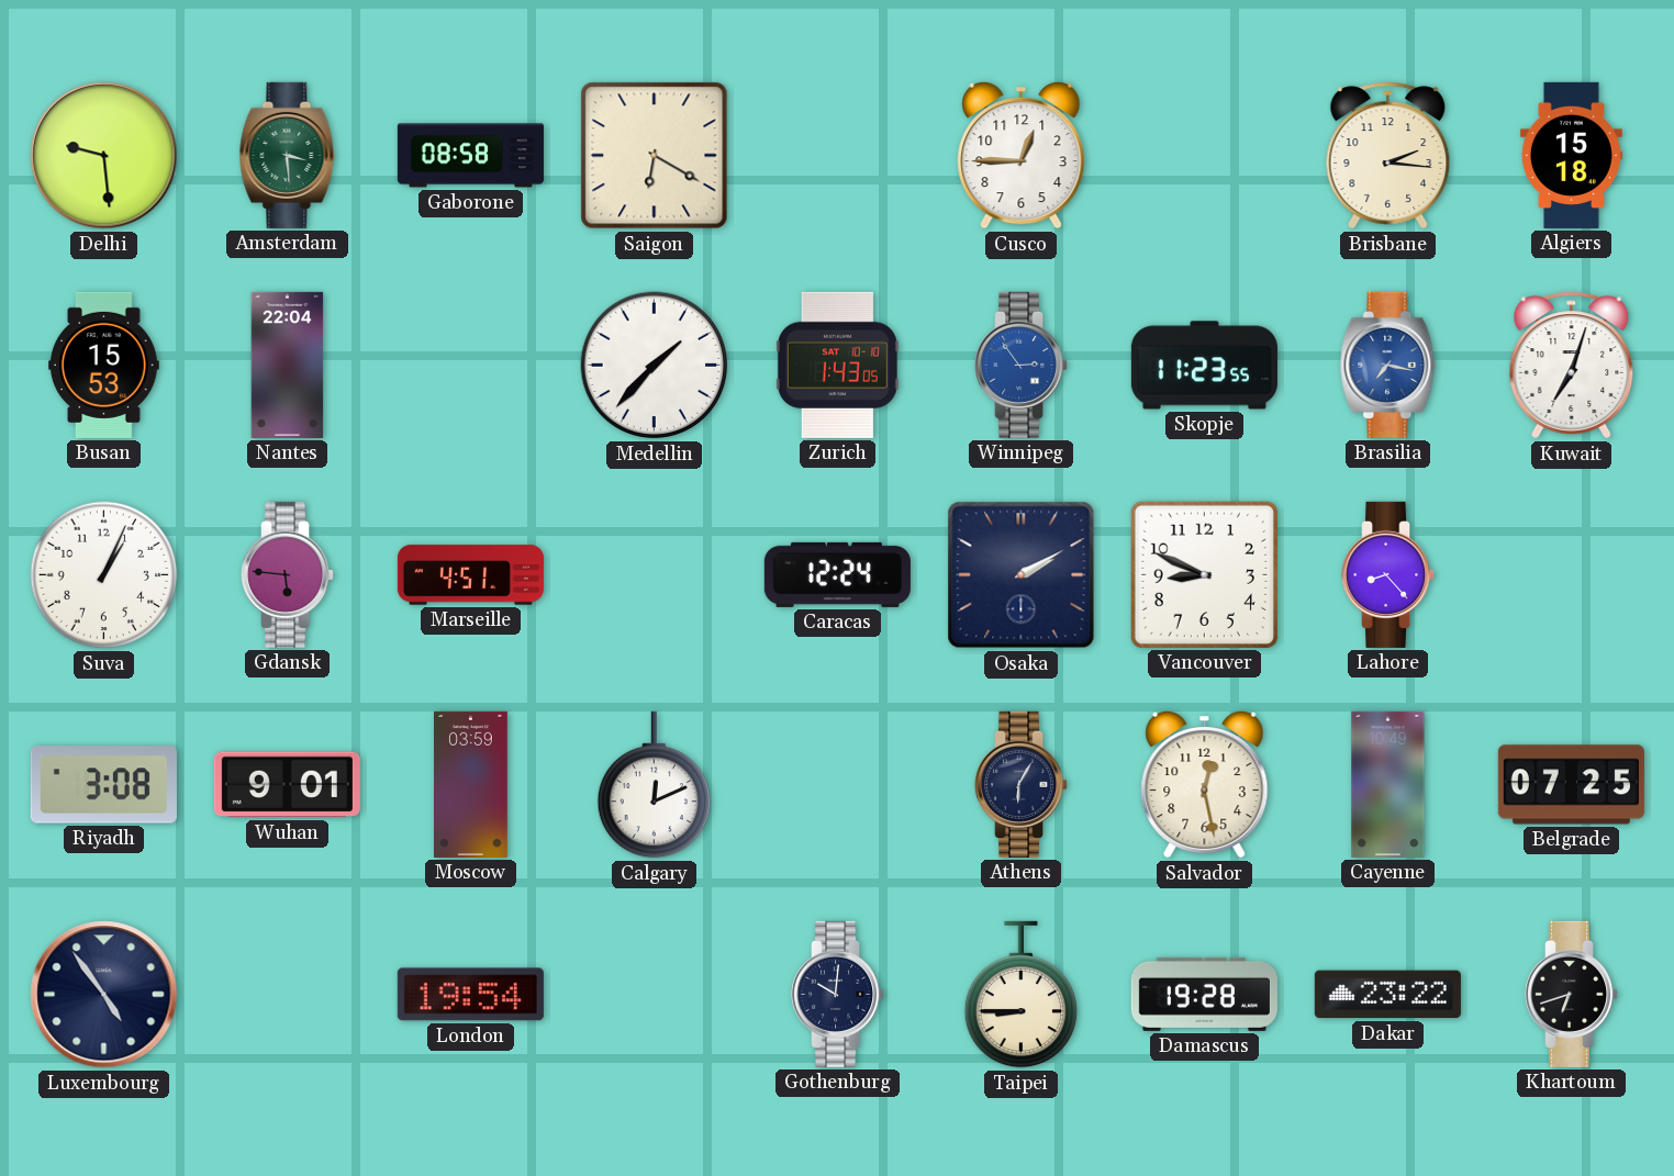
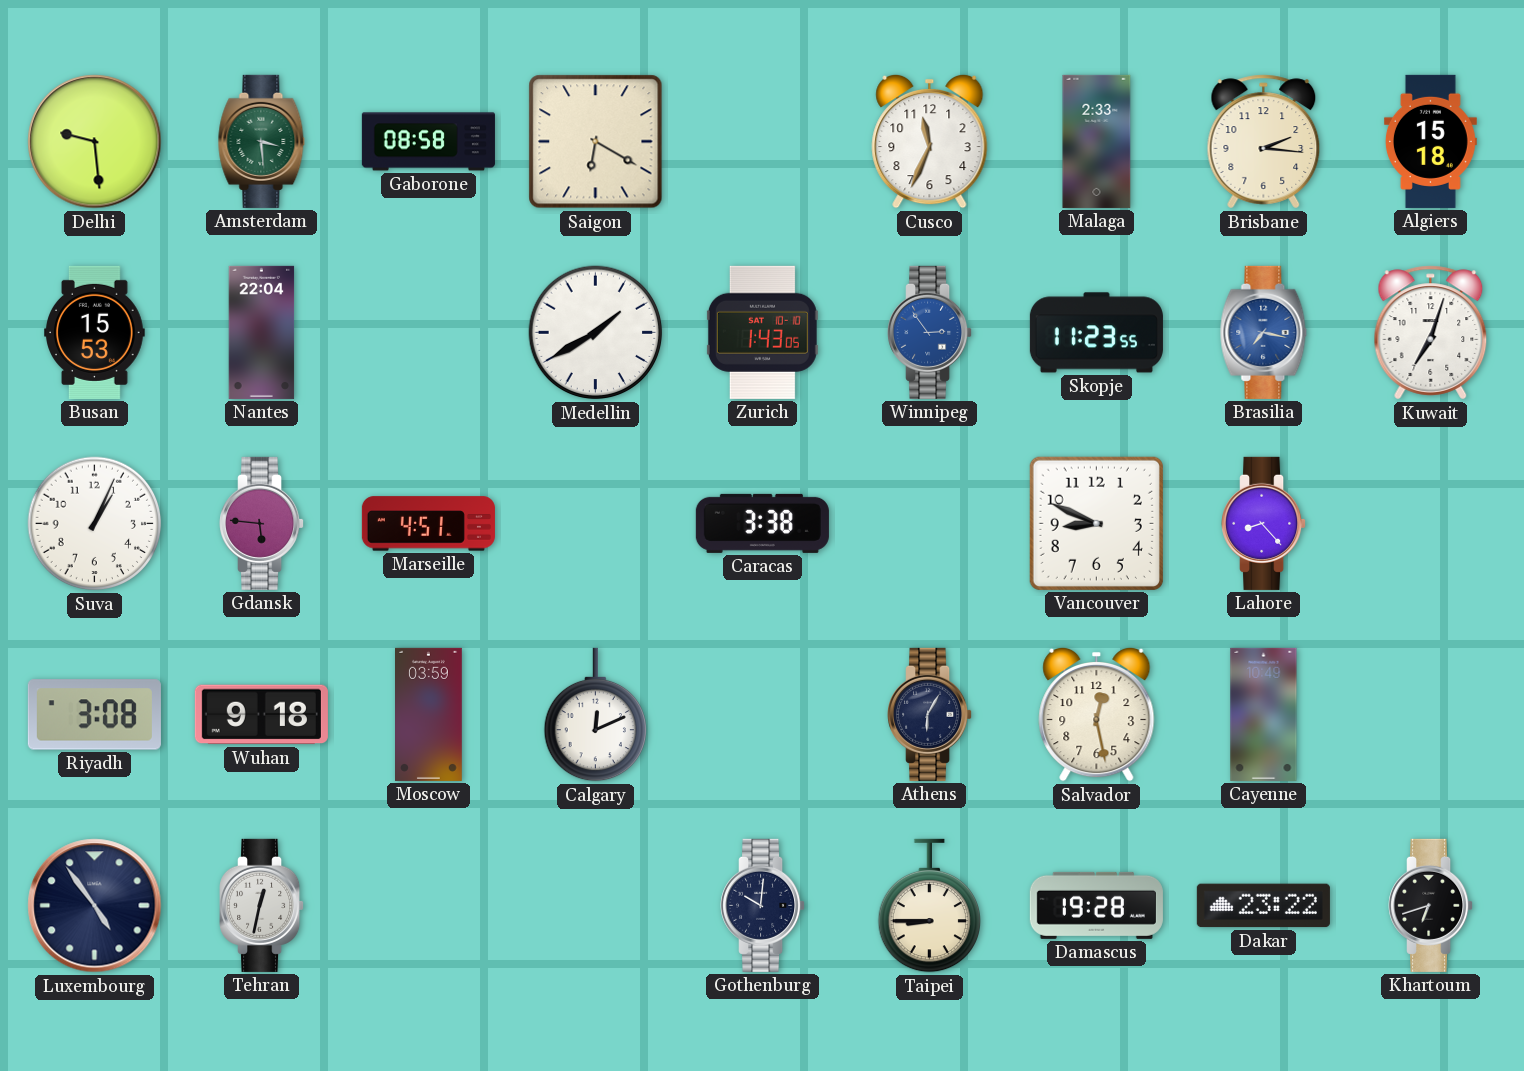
Cusco: 12:45 -> 11:34
Malaga: none -> 2:33
Medellin: 1:37 -> 1:40
Caracas: 12:24 -> 3:38
Osaka: 2:10 -> none
Wuhan: 9:01 -> 9:18
Belgrade: 07:25 -> none
Tehran: none -> 12:32
London: 19:54 -> none
